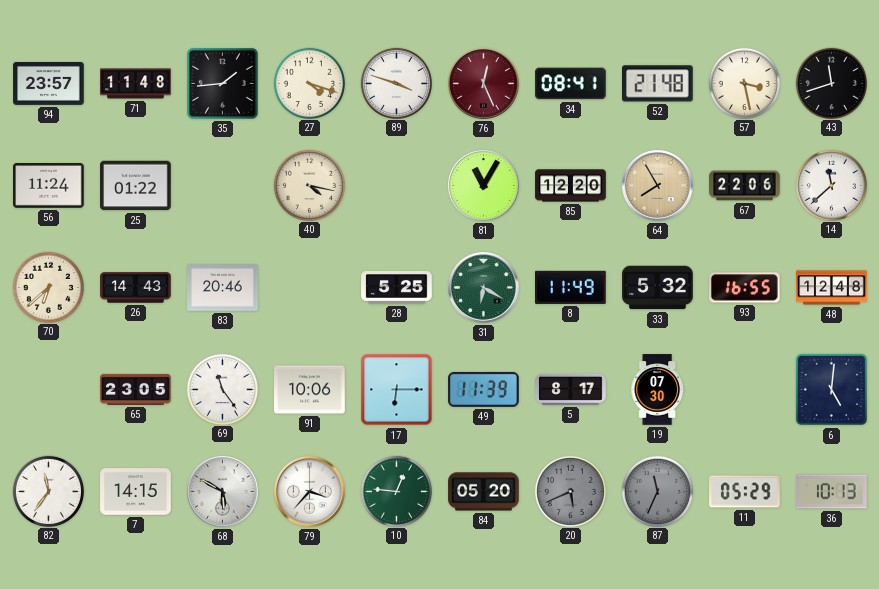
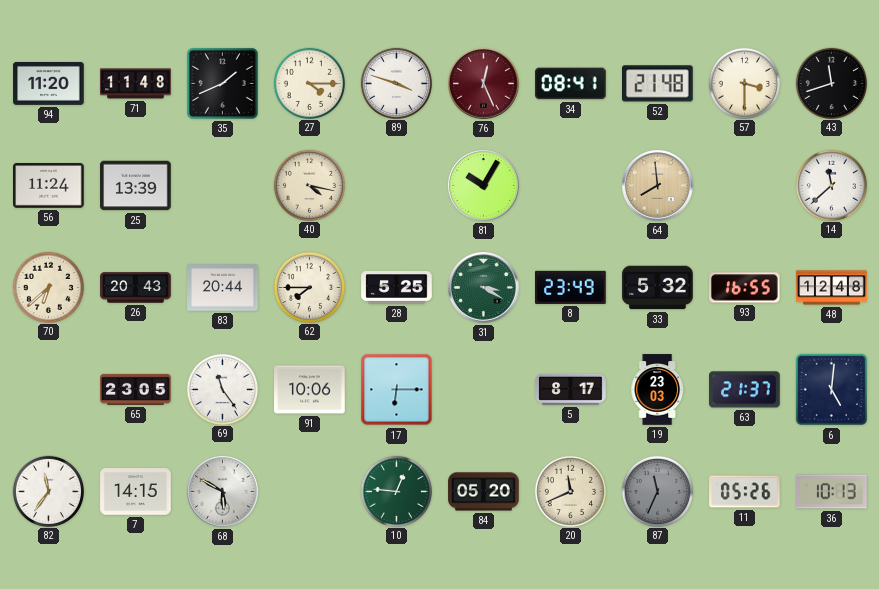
94: 23:57 -> 11:20
35: 1:44 -> 1:41
27: 4:18 -> 4:15
57: 3:28 -> 3:30
25: 01:22 -> 13:39
81: 11:05 -> 10:05
85: 12:20 -> none
64: 7:55 -> 7:59
67: 22:06 -> none
26: 14:43 -> 20:43
83: 20:46 -> 20:44
62: none -> 7:45
31: 6:20 -> 3:20
8: 11:49 -> 23:49
49: 11:39 -> none
19: 07:30 -> 23:03
63: none -> 21:37
79: 3:37 -> none
20: 5:41 -> 11:41
20 dial: grey -> cream
11: 05:29 -> 05:26
